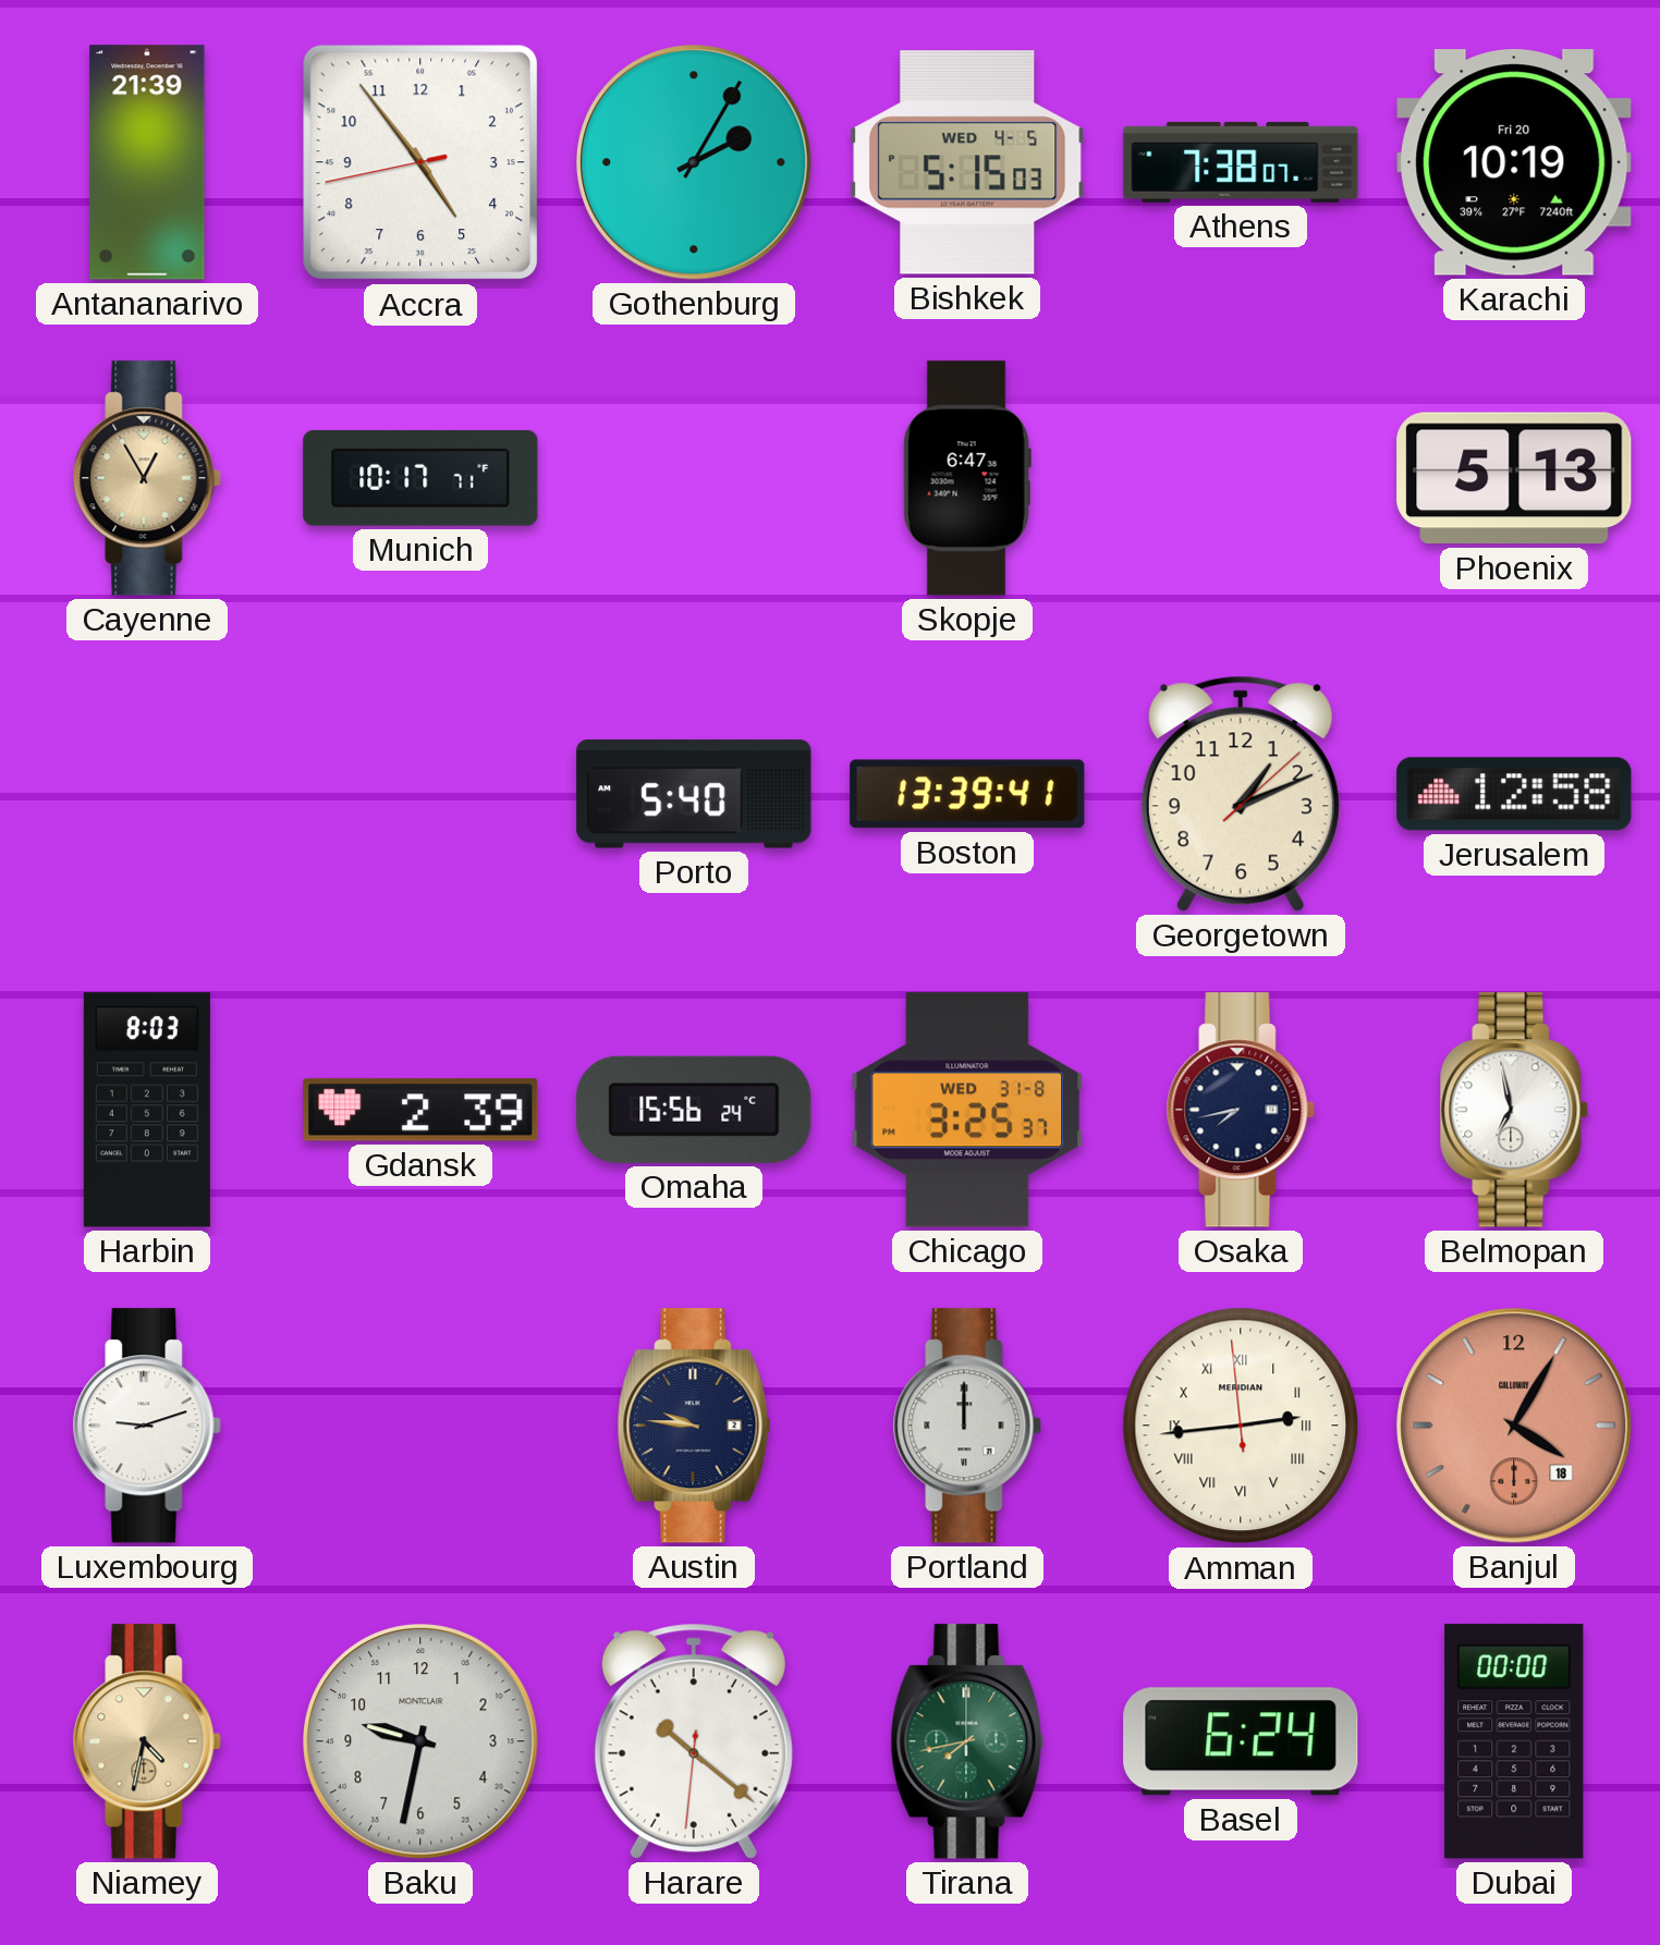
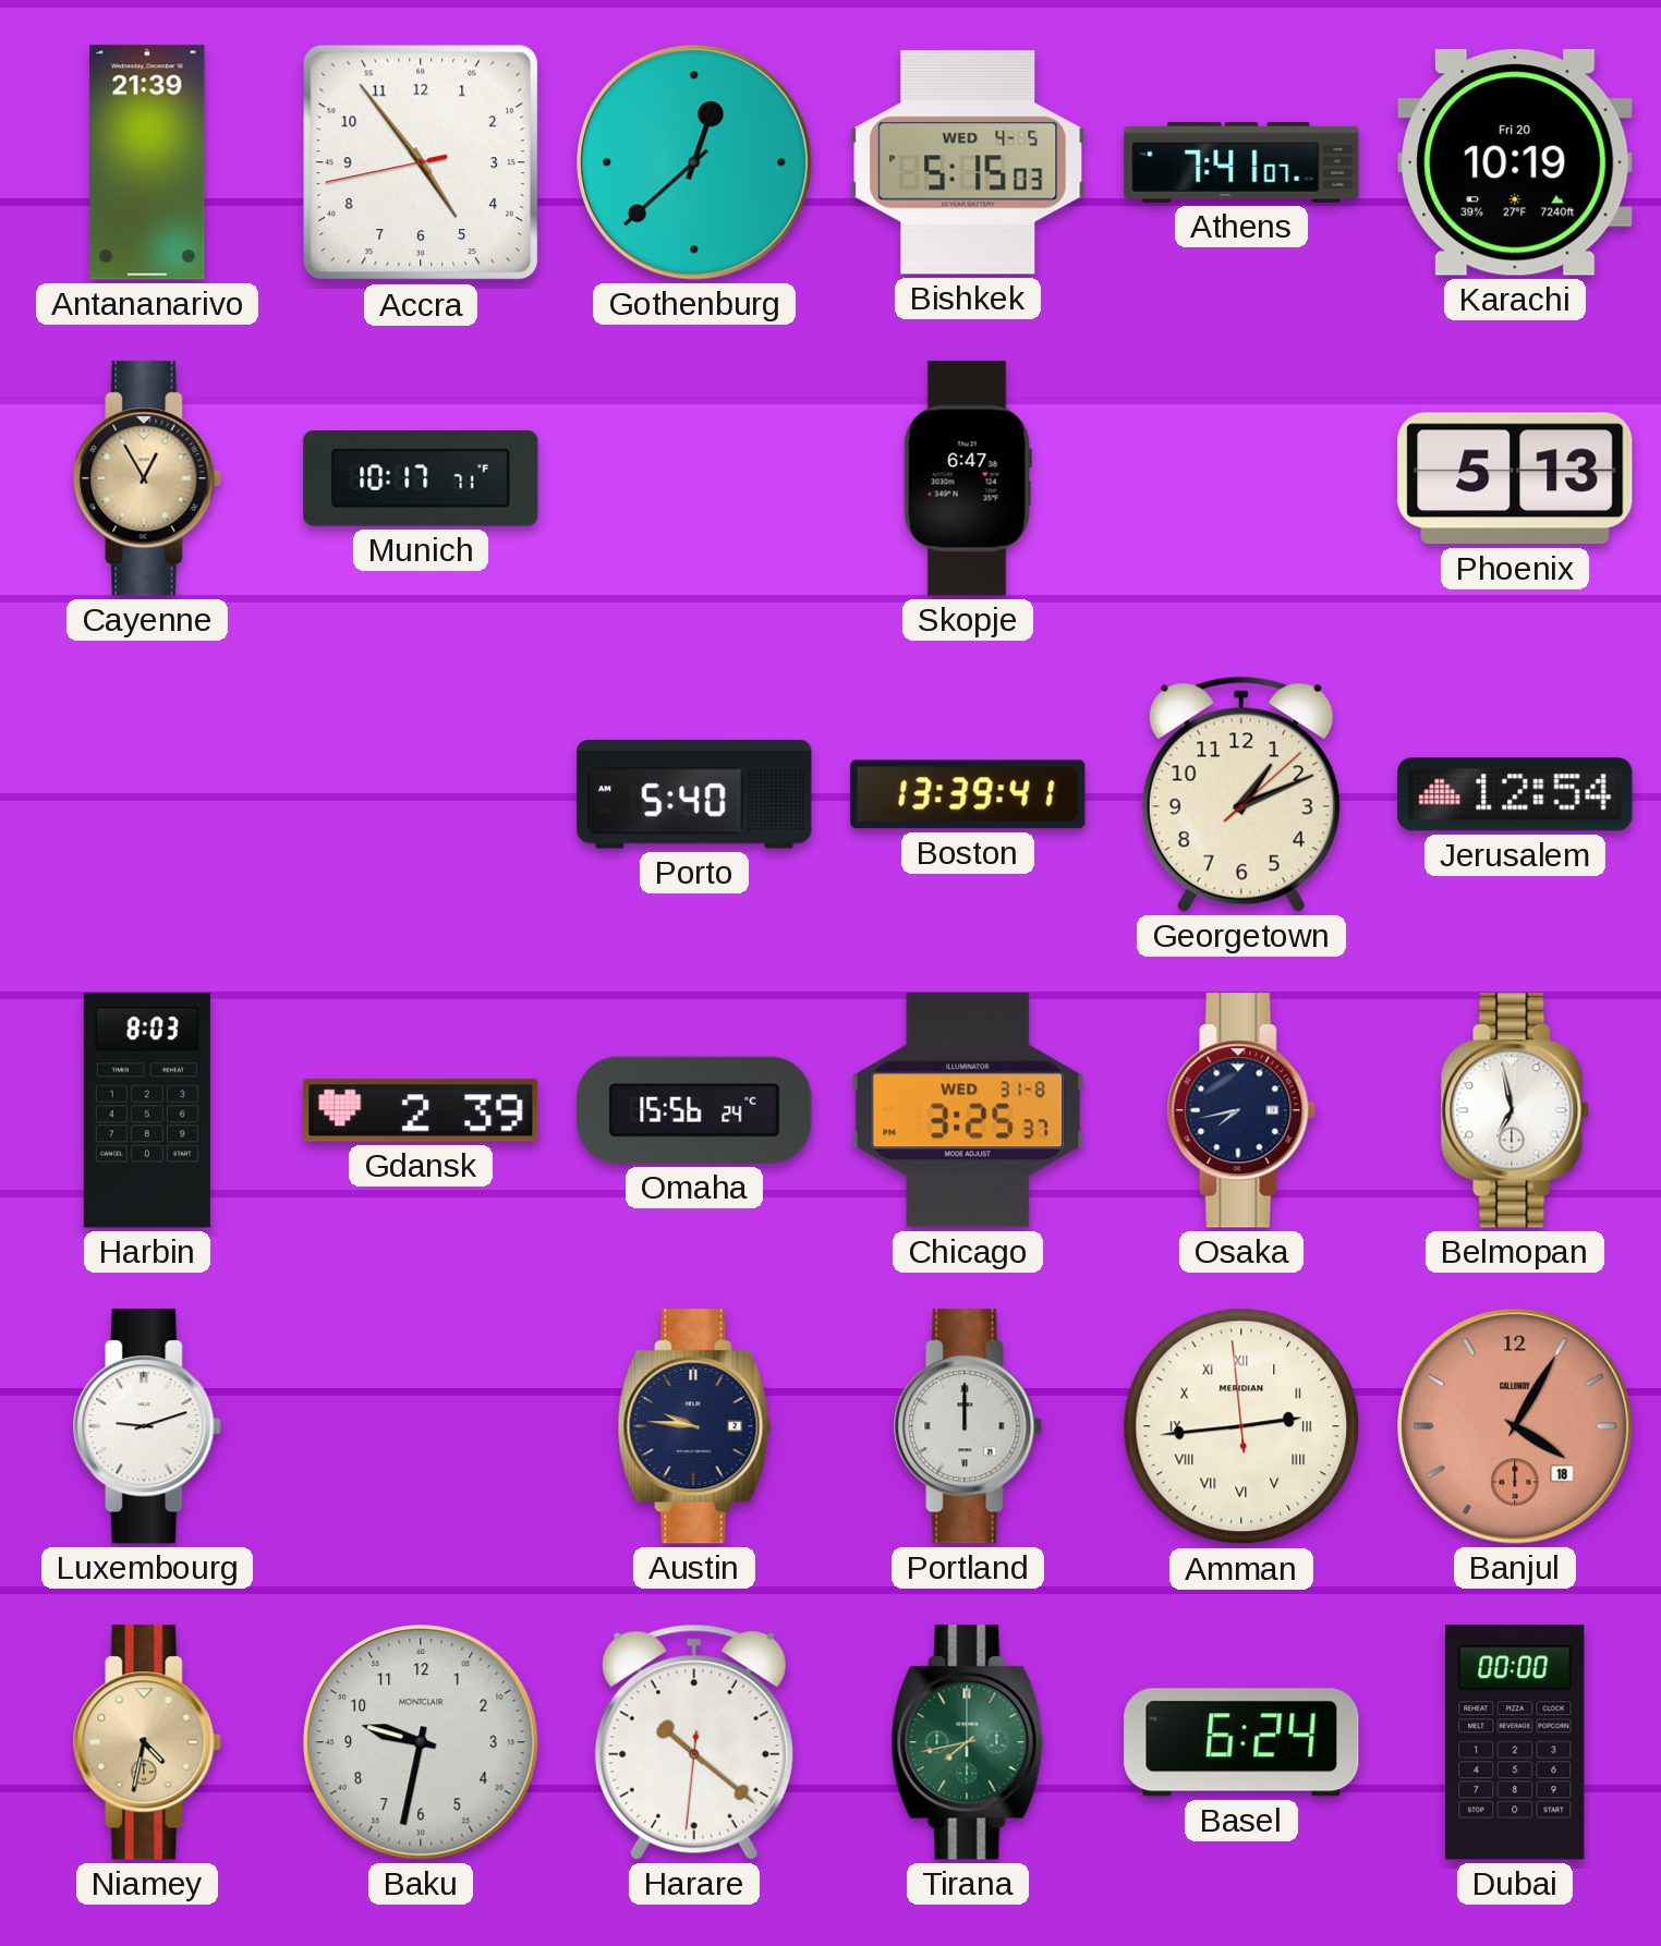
Gothenburg: 2:05 -> 12:38
Athens: 7:38 -> 7:41
Jerusalem: 12:58 -> 12:54
